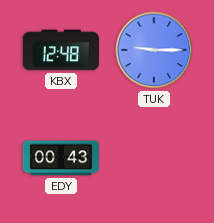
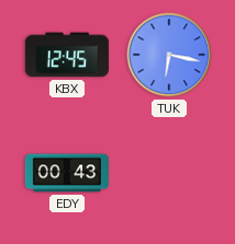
KBX: 12:48 -> 12:45
TUK: 9:15 -> 6:17
